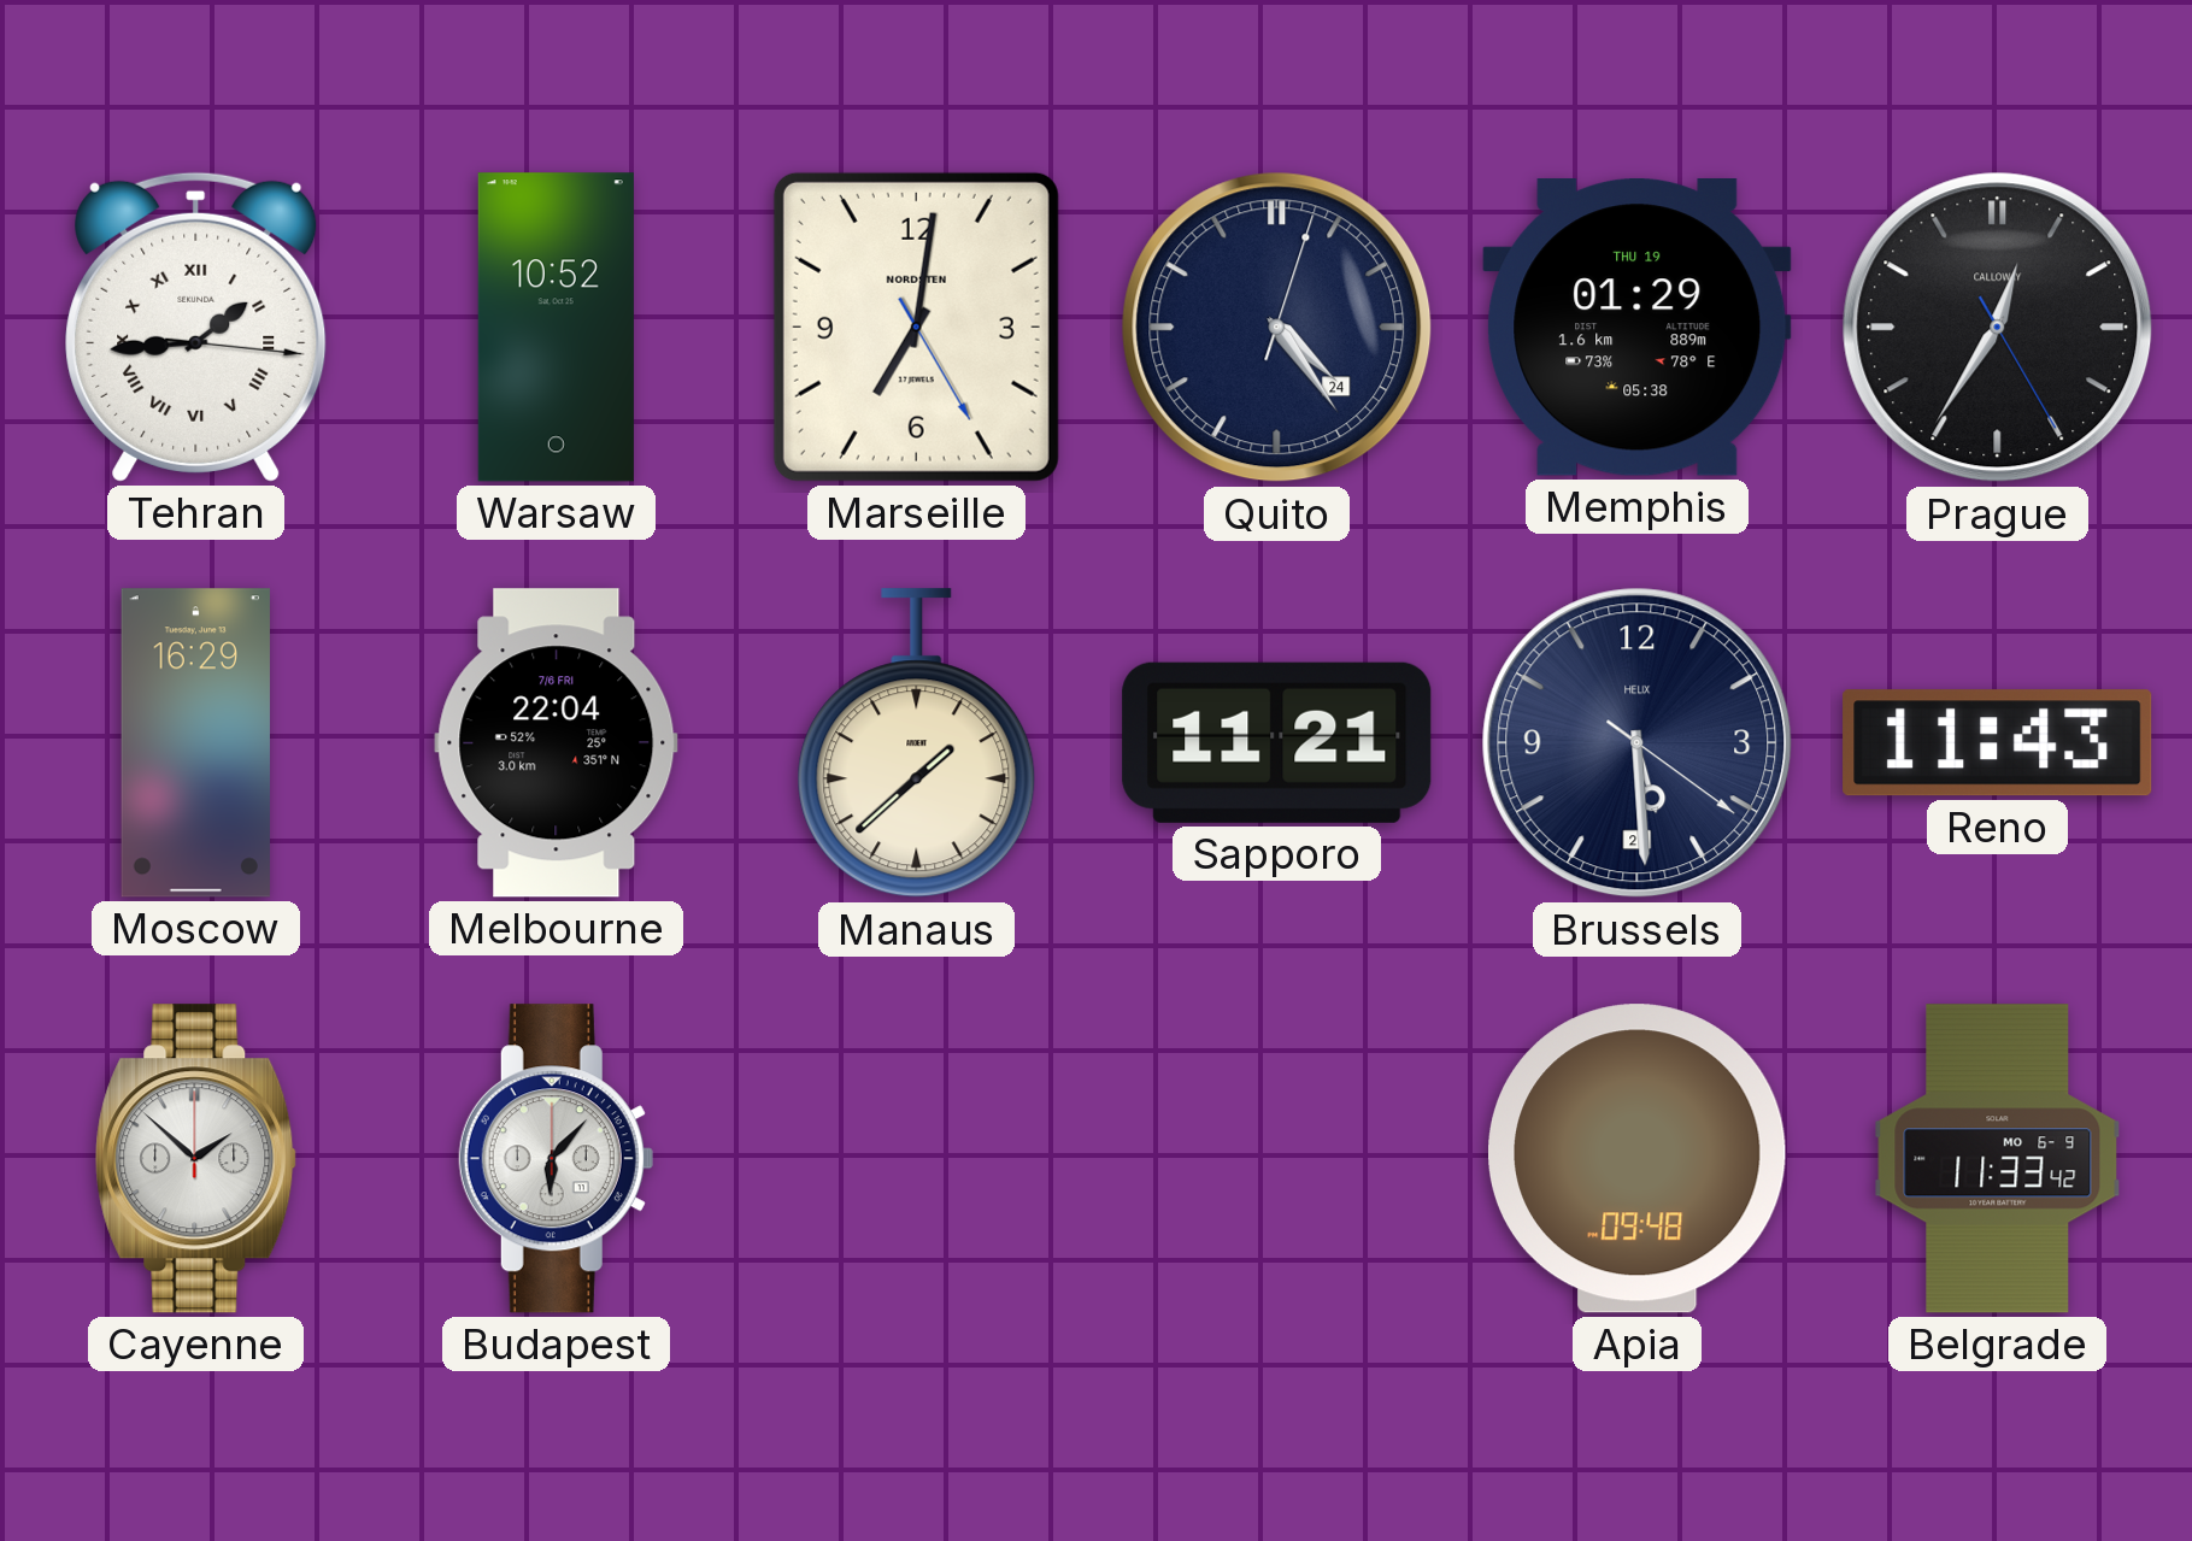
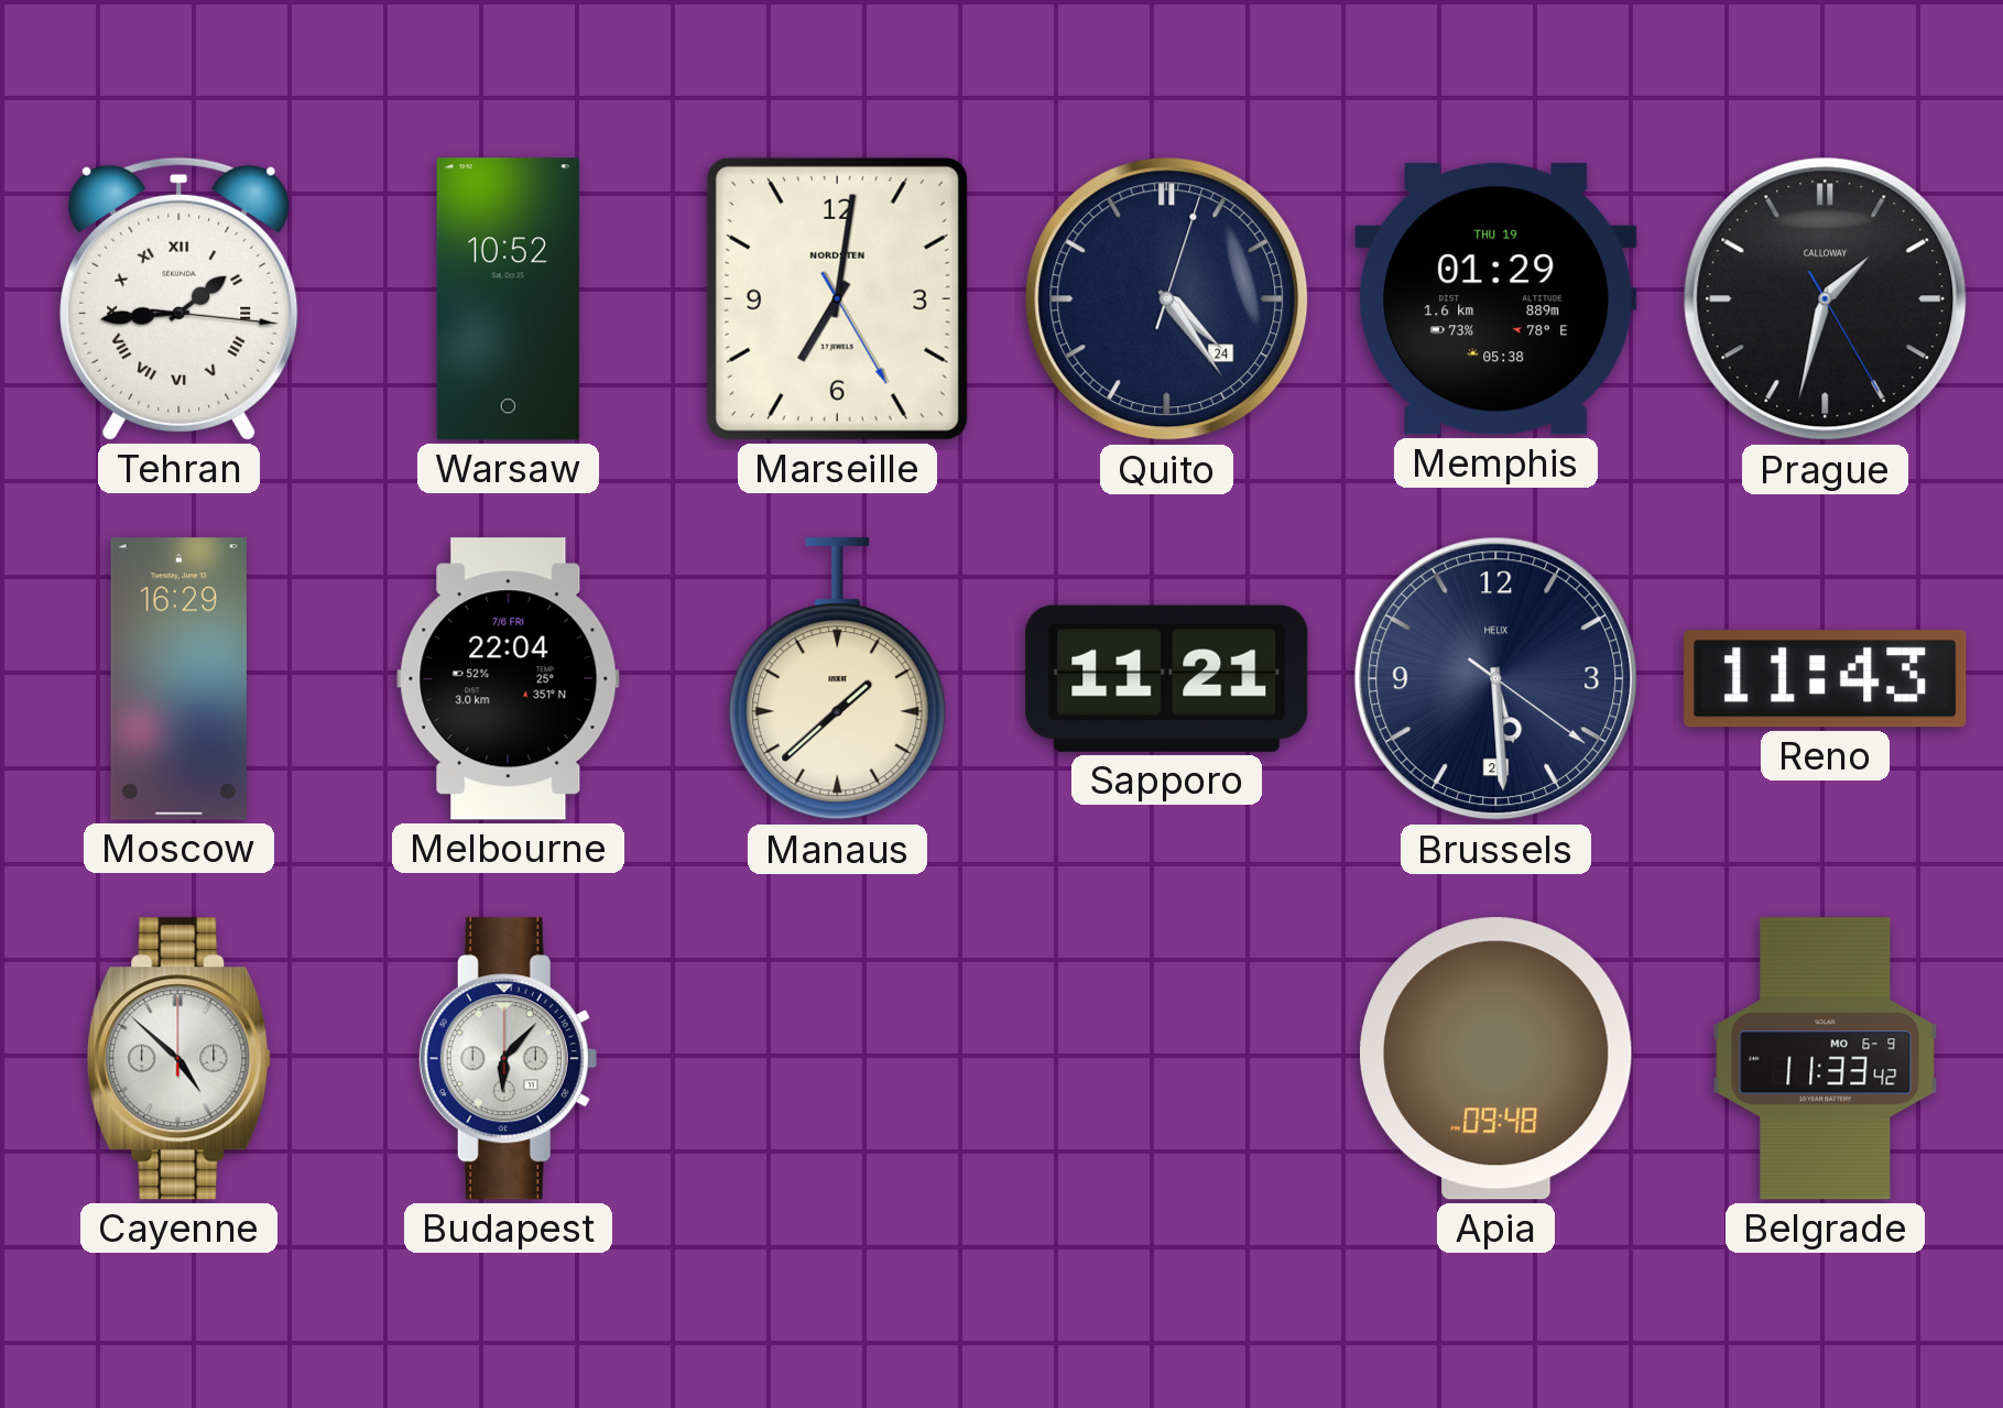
Prague: 12:35 -> 1:32
Cayenne: 1:52 -> 4:52
